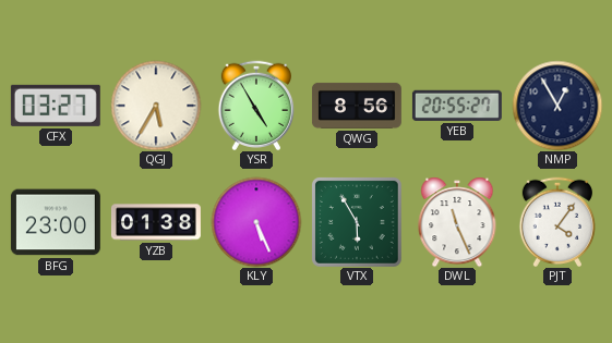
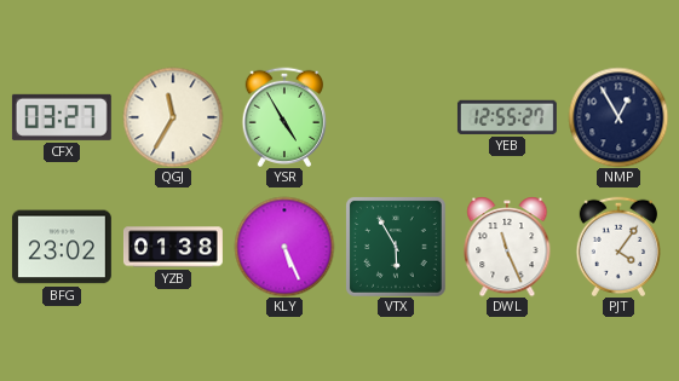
QGJ: 5:35 -> 11:35
QWG: 8:56 -> none
YEB: 20:55 -> 12:55
BFG: 23:00 -> 23:02
